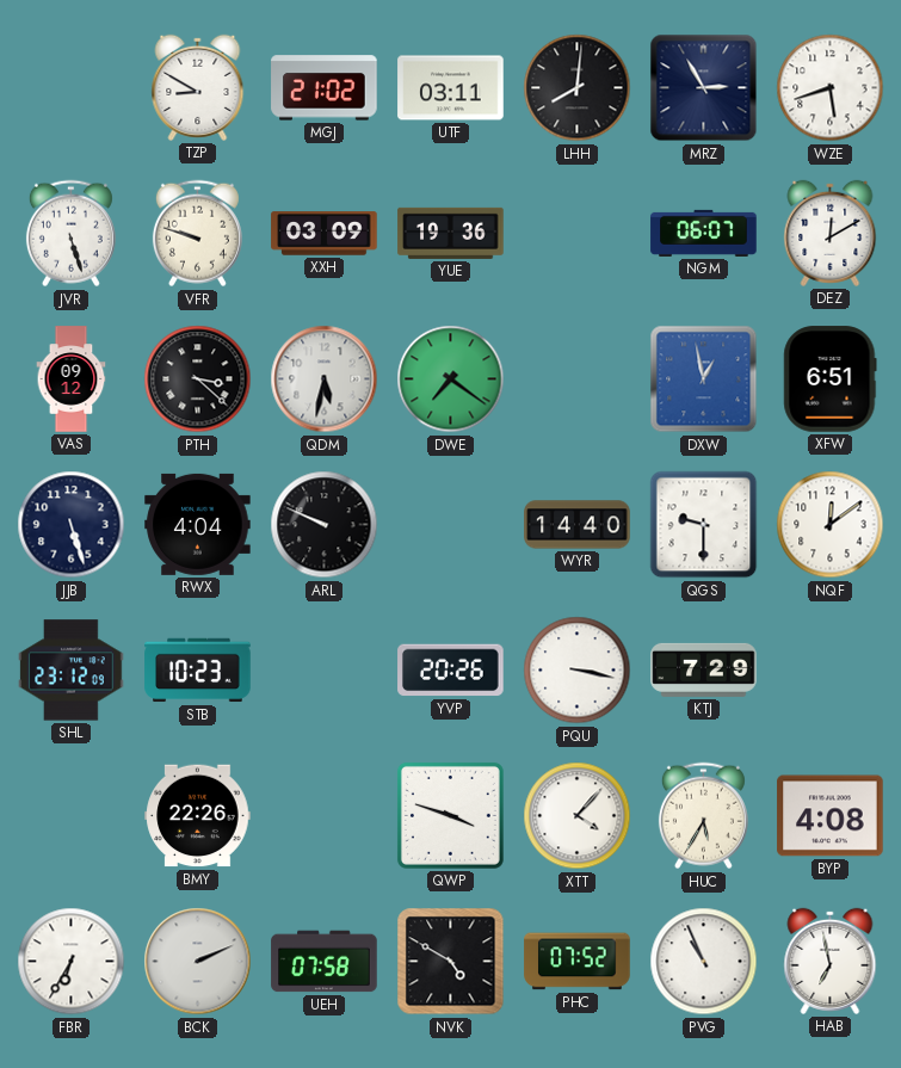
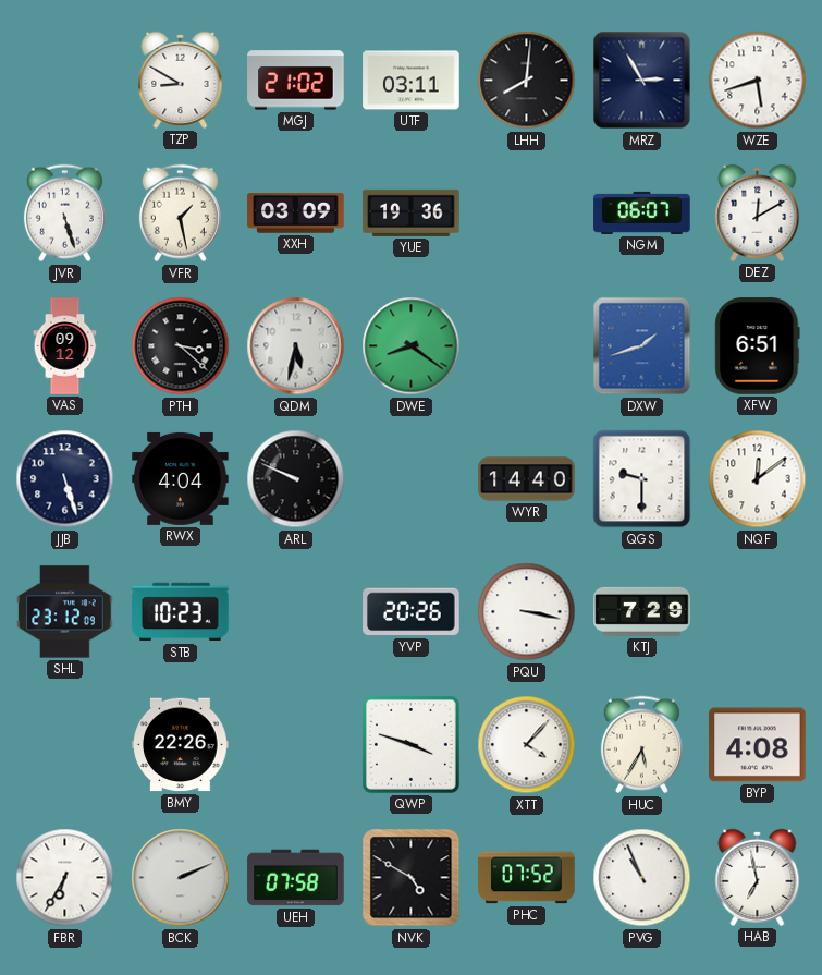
VFR: 9:48 -> 1:28
DWE: 7:21 -> 8:21
DXW: 12:58 -> 1:42
